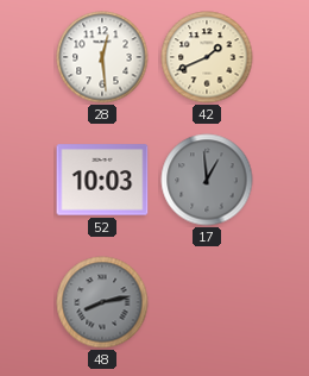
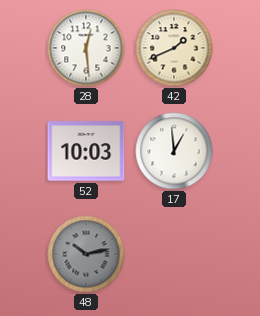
17 dial: grey -> white
48: 8:13 -> 10:13
